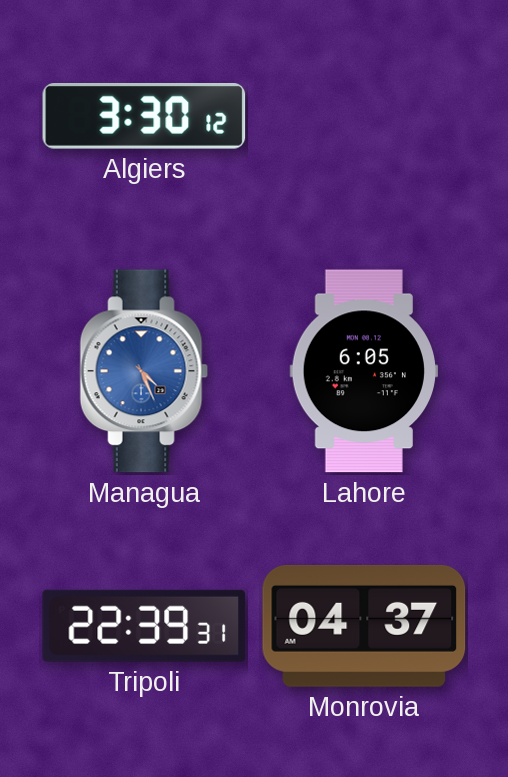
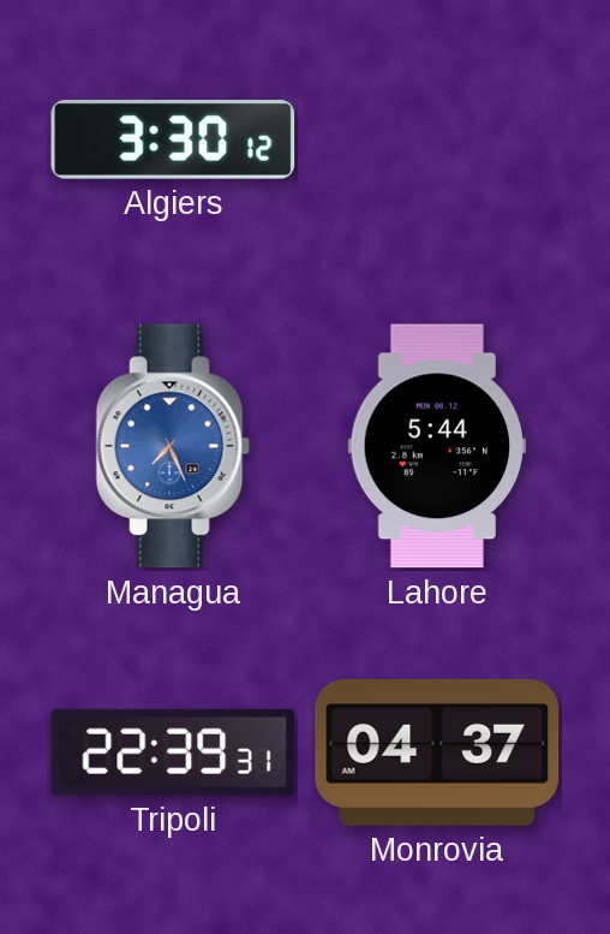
Managua: 4:26 -> 7:26
Lahore: 6:05 -> 5:44
